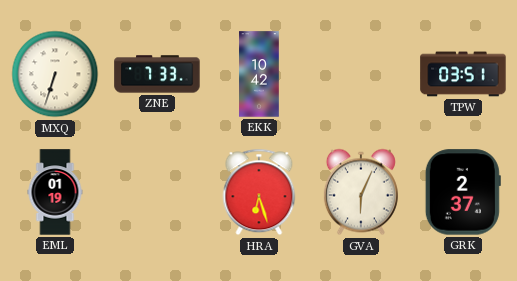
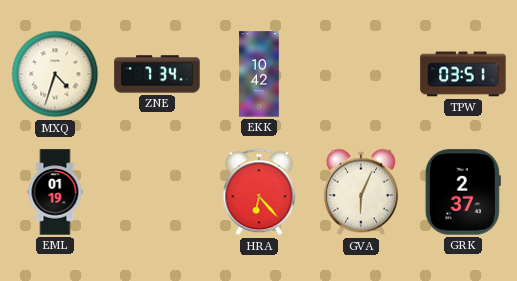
MXQ: 6:33 -> 4:33
ZNE: 7:33 -> 7:34
HRA: 6:27 -> 6:23
